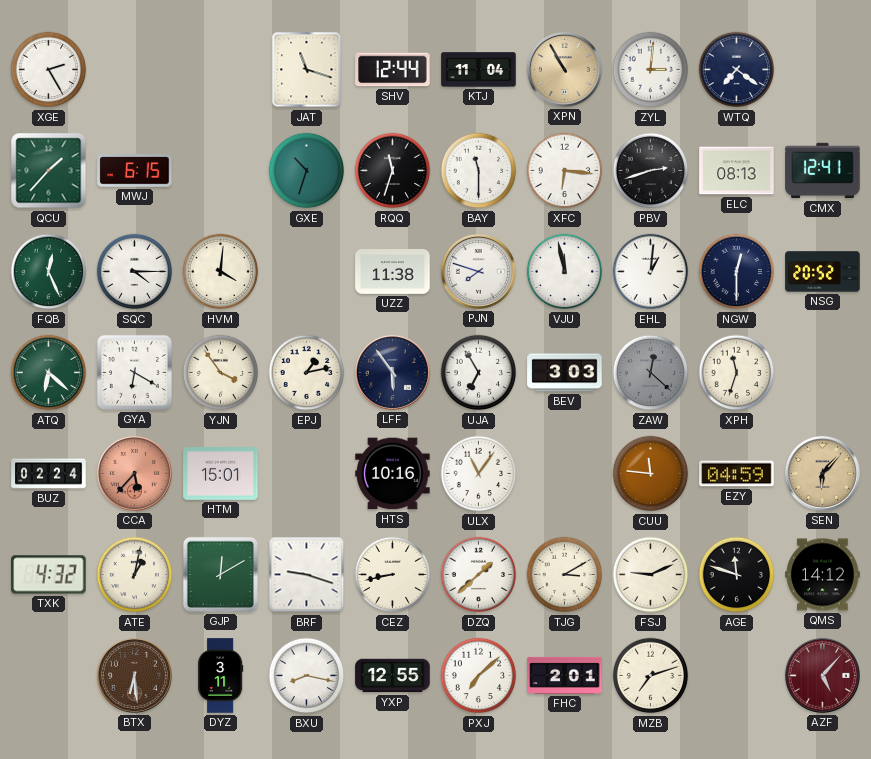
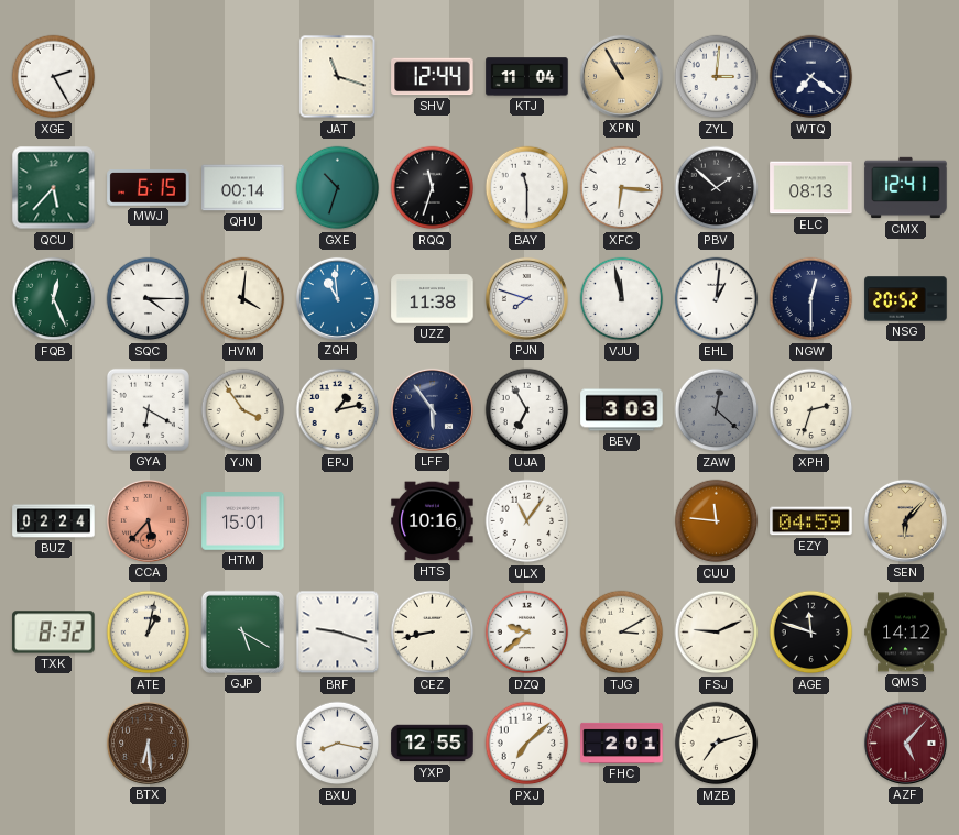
QCU: 1:37 -> 5:37
QHU: none -> 00:14
PBV: 2:42 -> 1:52
ZQH: none -> 10:59
ATQ: 6:22 -> none
XPH: 11:33 -> 2:33
TXK: 4:32 -> 8:32
GJP: 12:10 -> 5:20
DZQ: 1:38 -> 9:38
DYZ: 3:11 -> none
